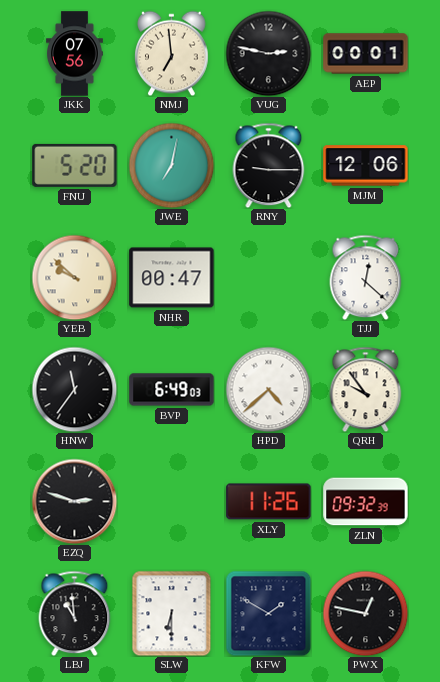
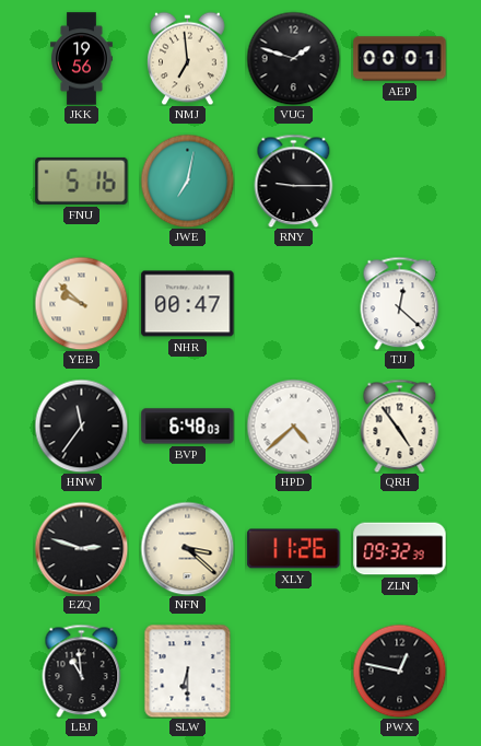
JKK: 07:56 -> 19:56
VUG: 2:47 -> 1:48
FNU: 5:20 -> 5:16
MJM: 12:06 -> none
BVP: 6:49 -> 6:48
QRH: 9:54 -> 4:54
NFN: none -> 3:22
KFW: 1:50 -> none
